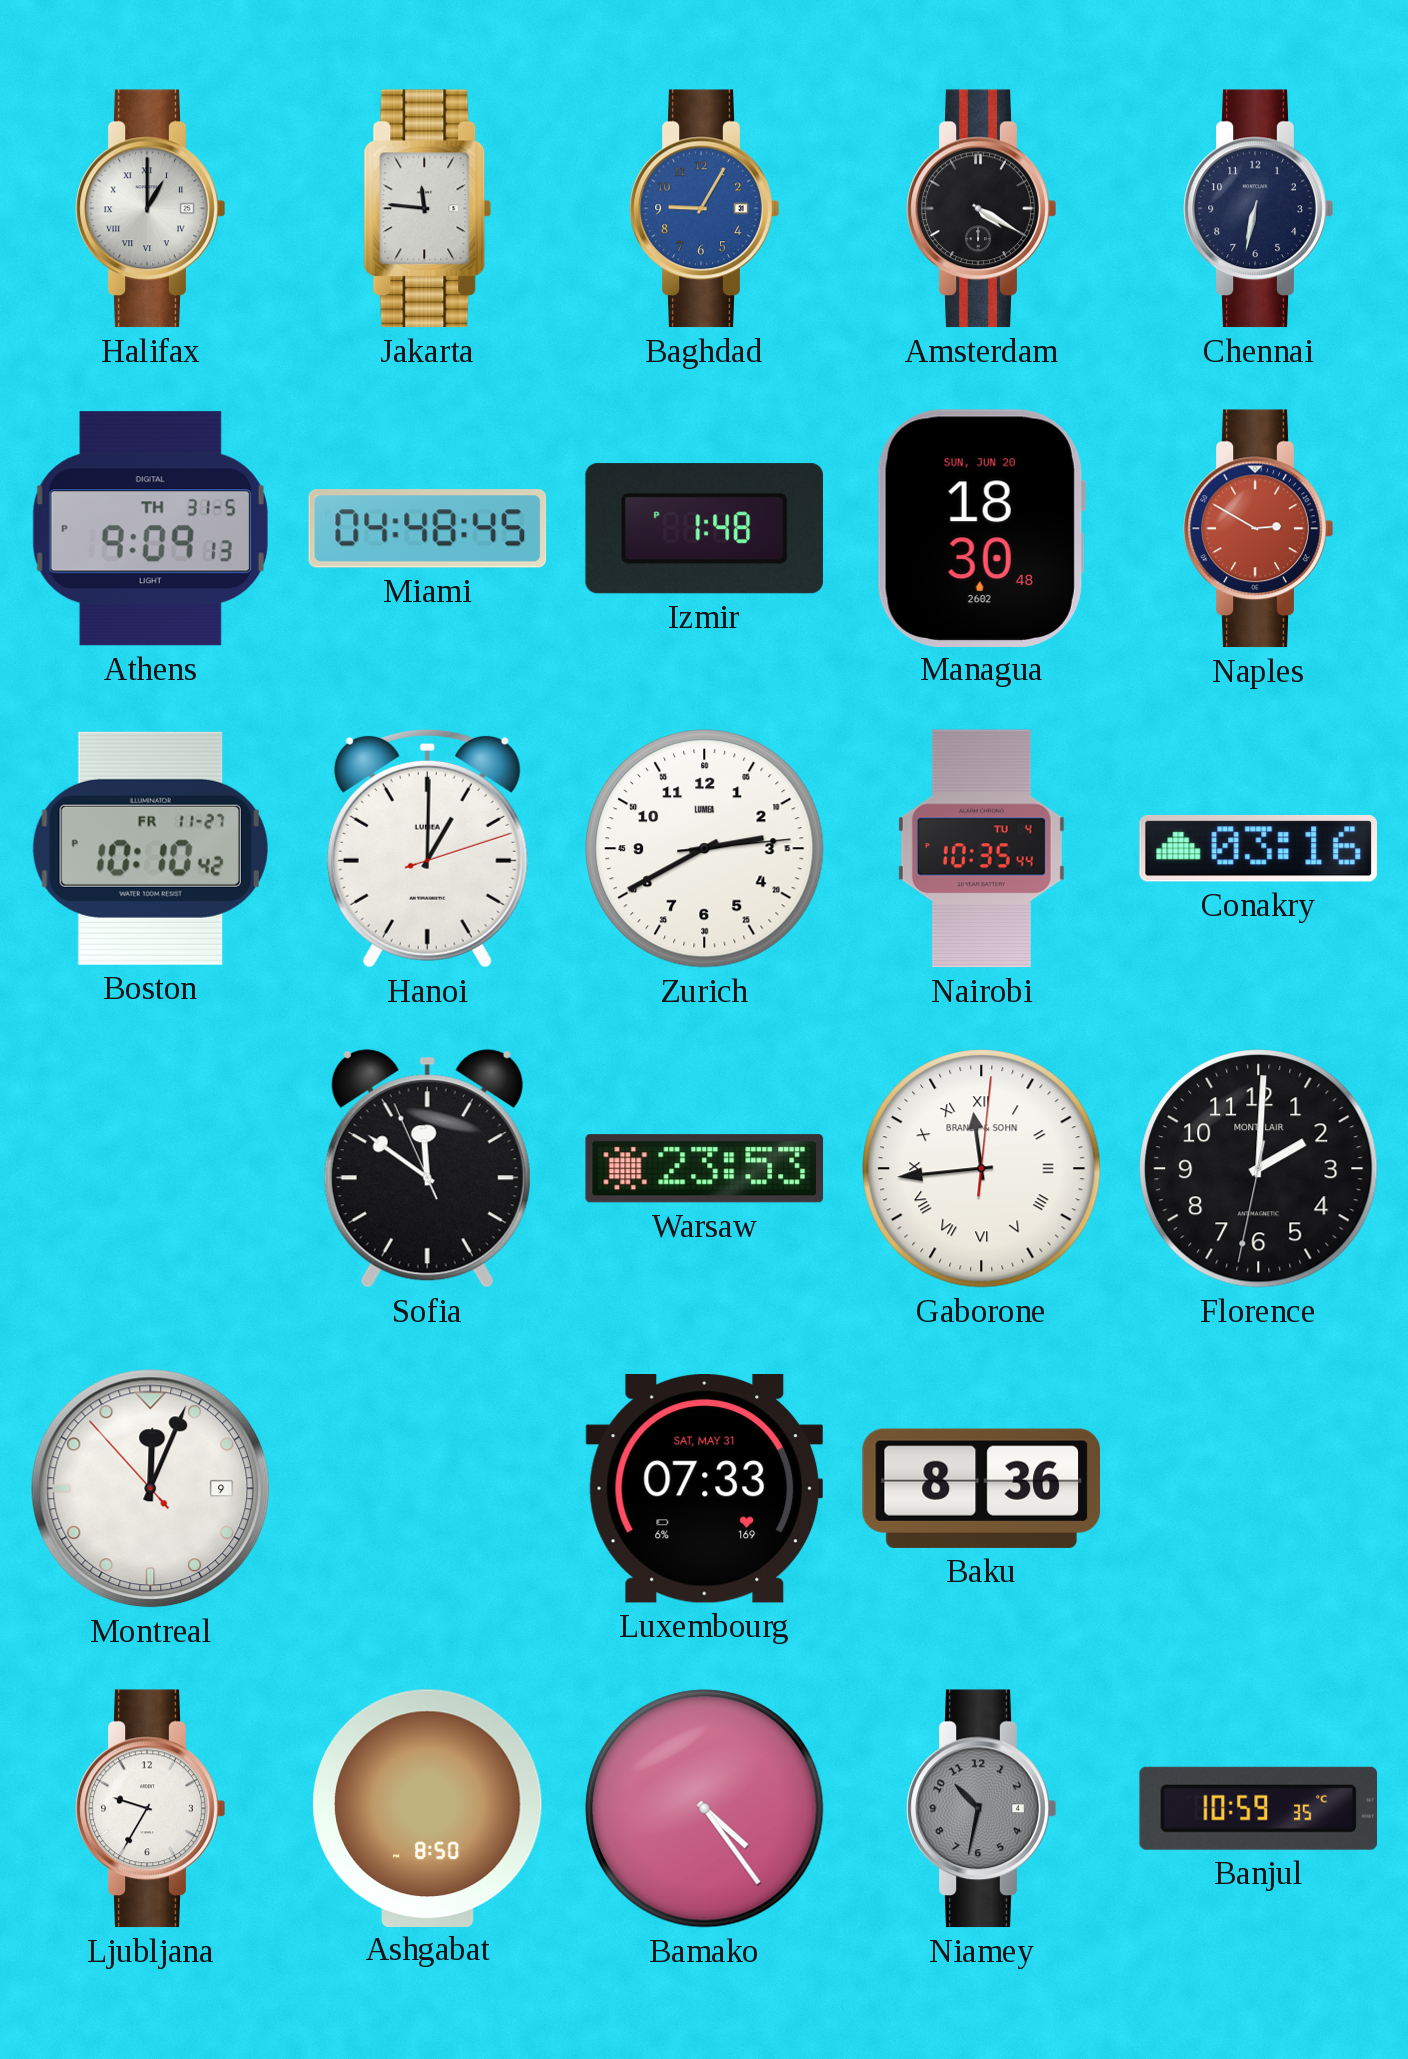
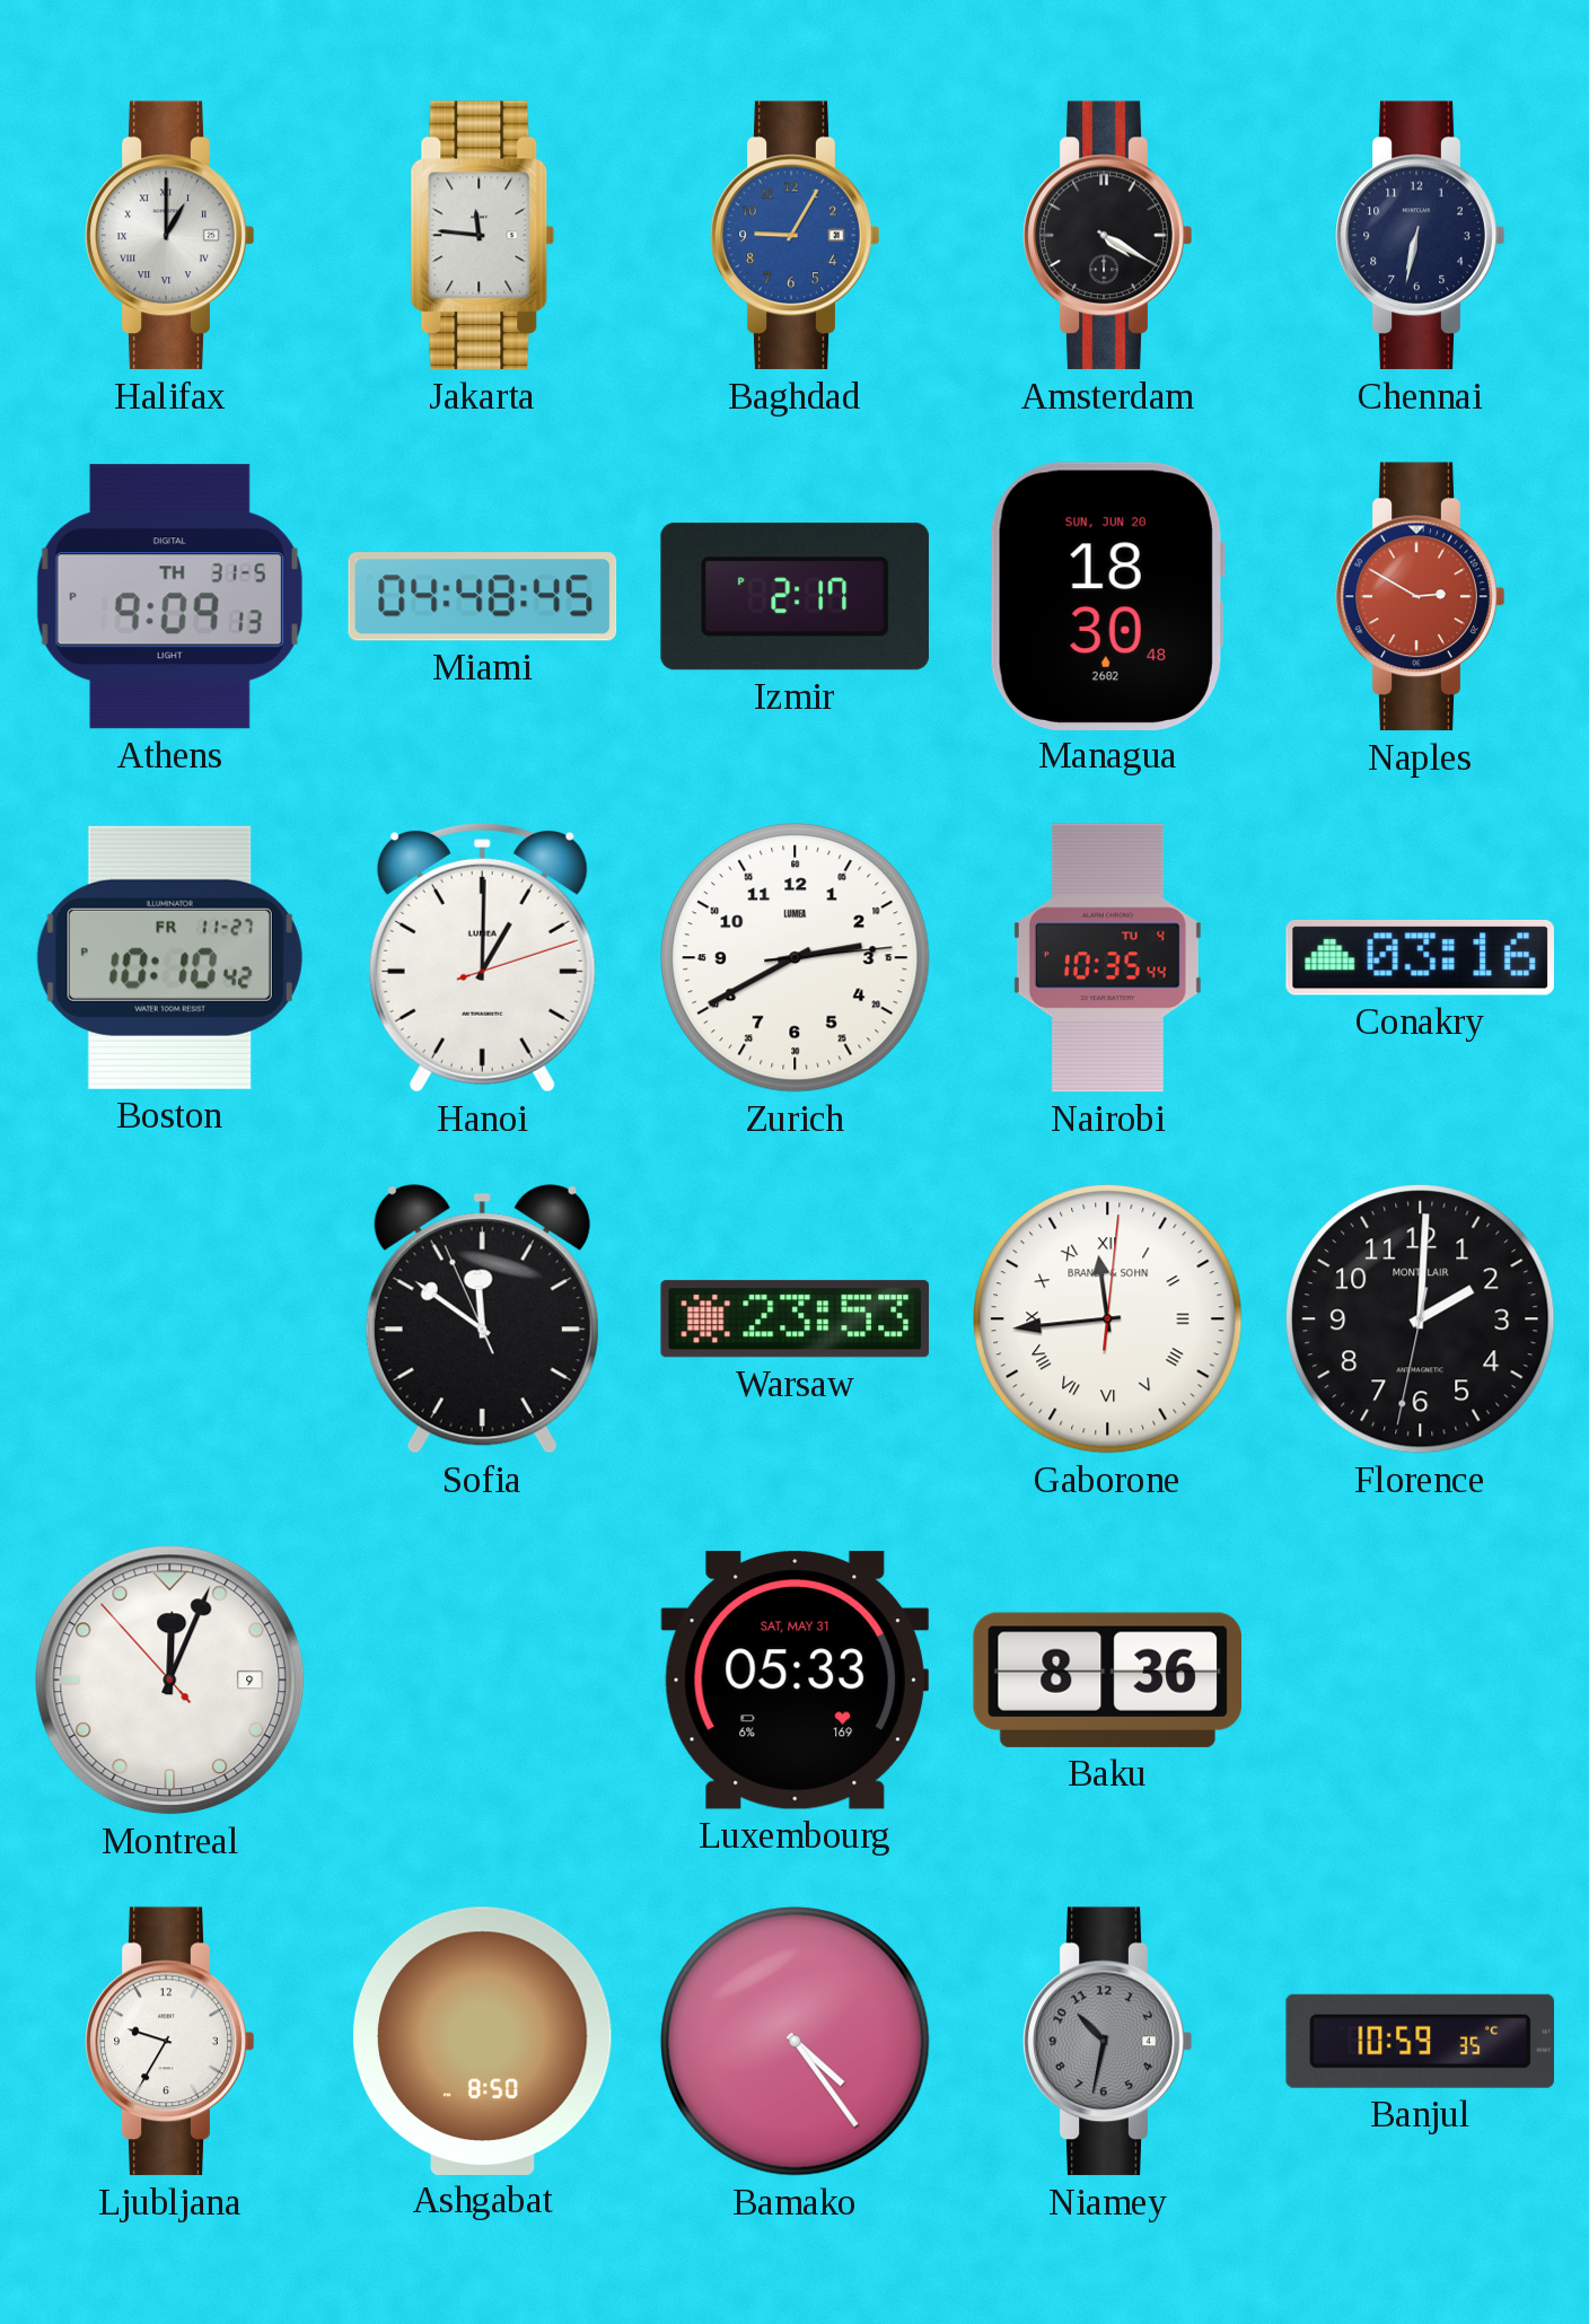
Izmir: 1:48 -> 2:17
Luxembourg: 07:33 -> 05:33
